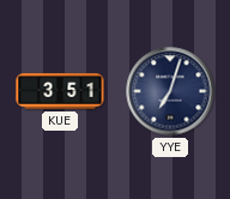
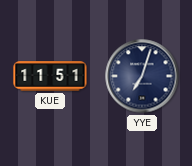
KUE: 3:51 -> 11:51
